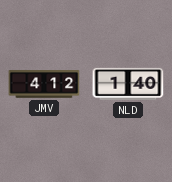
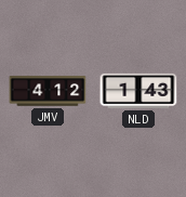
NLD: 1:40 -> 1:43
